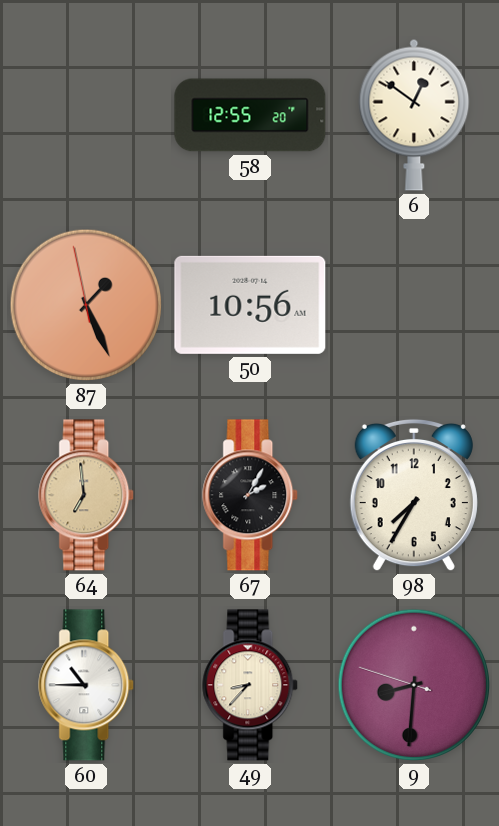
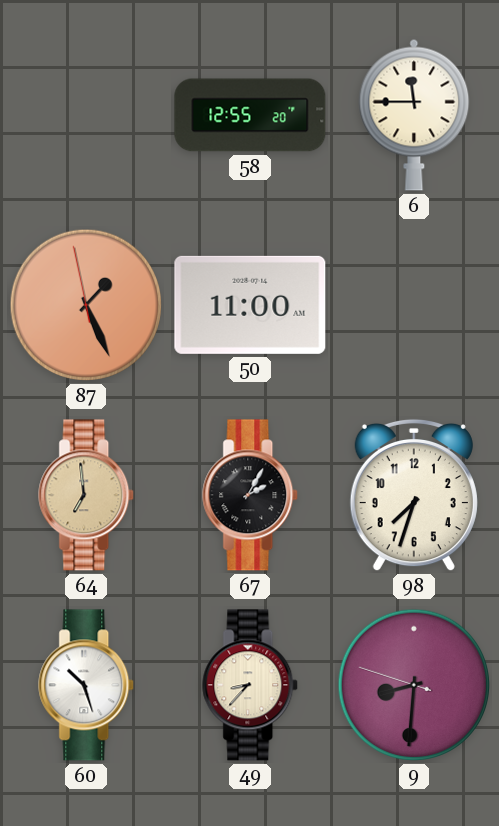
6: 12:51 -> 11:45
50: 10:56 -> 11:00
98: 7:35 -> 7:33
60: 10:45 -> 10:27
